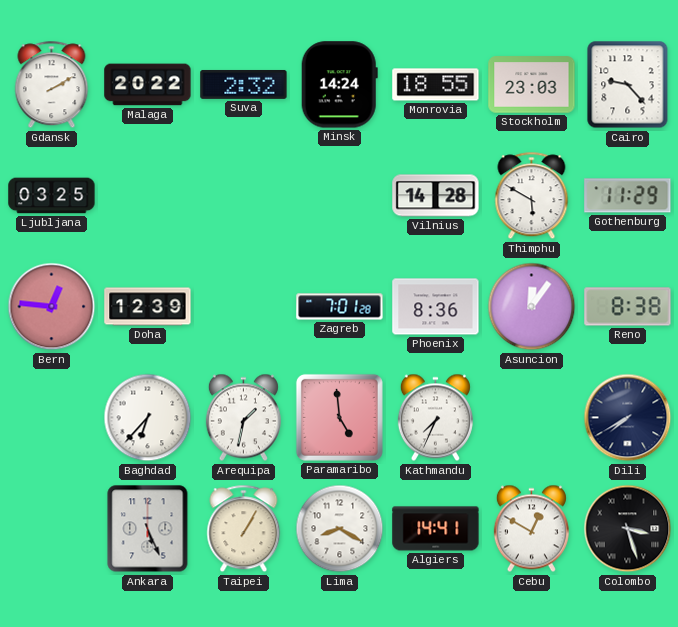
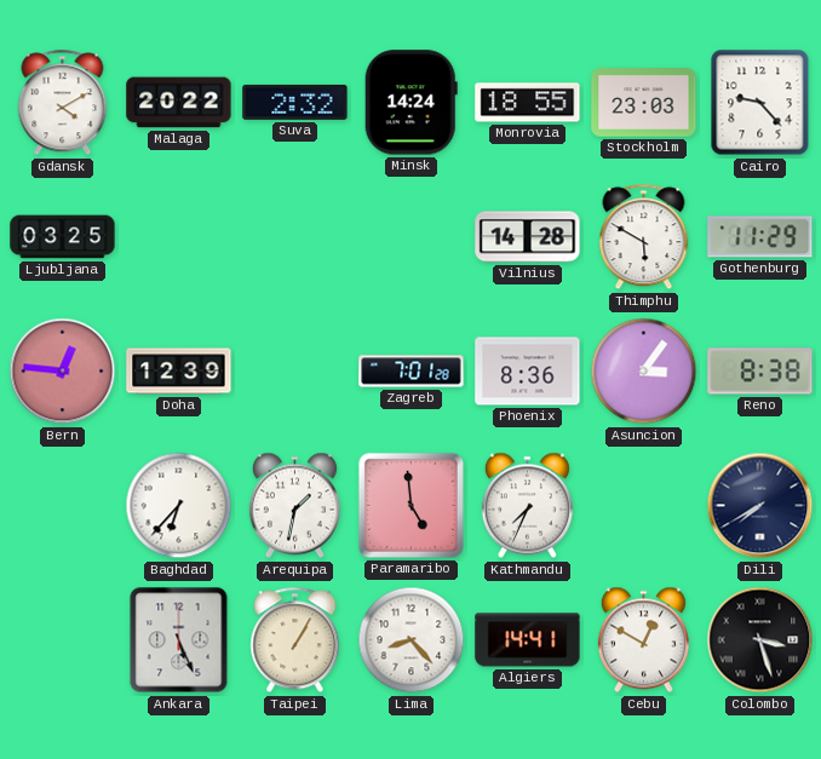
Gdansk: 2:10 -> 4:10
Asuncion: 12:06 -> 3:06
Lima: 8:20 -> 8:23
